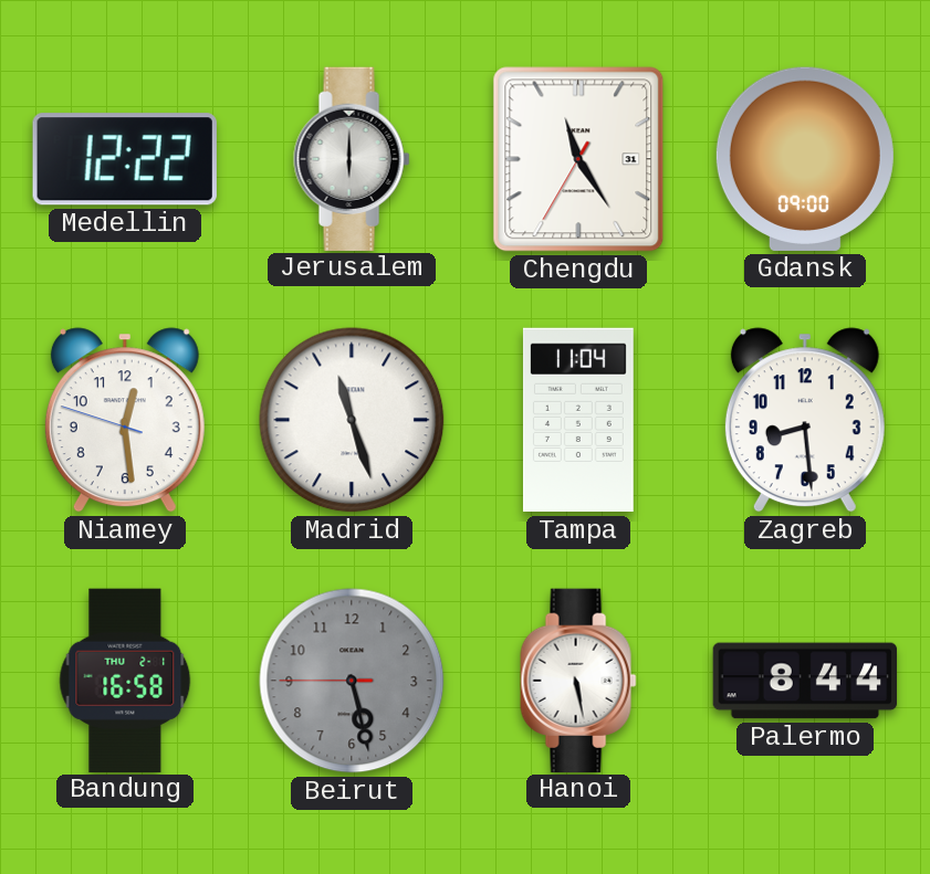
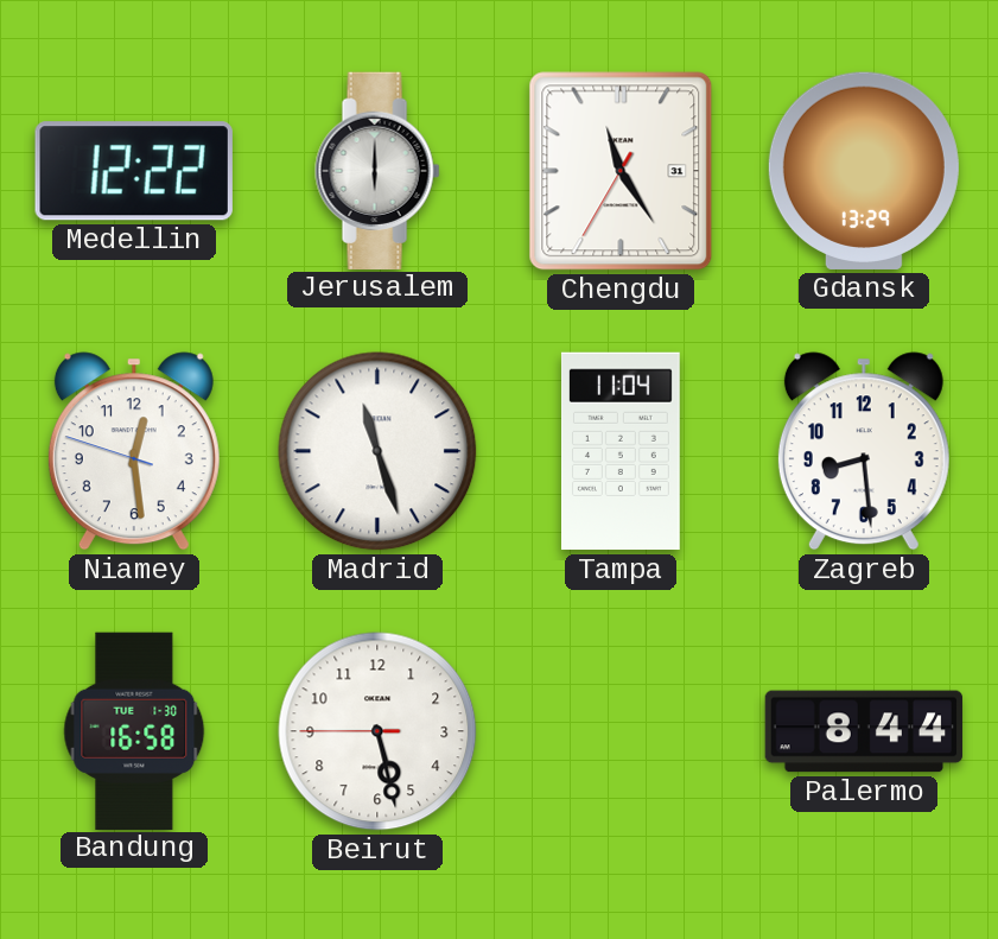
Gdansk: 09:00 -> 13:29
Bandung date: THU 2-1 -> TUE 1-30
Beirut dial: grey -> white
Hanoi: 5:28 -> none
